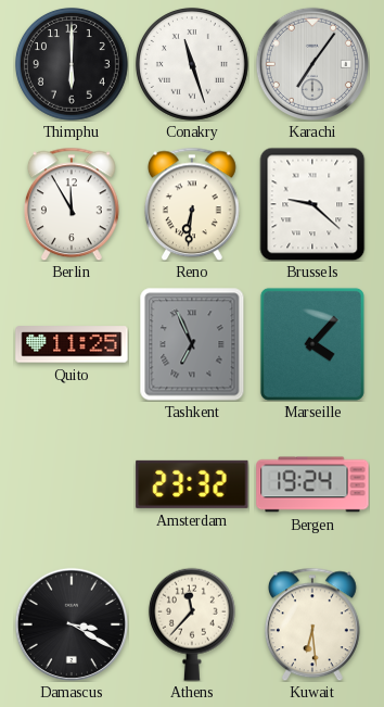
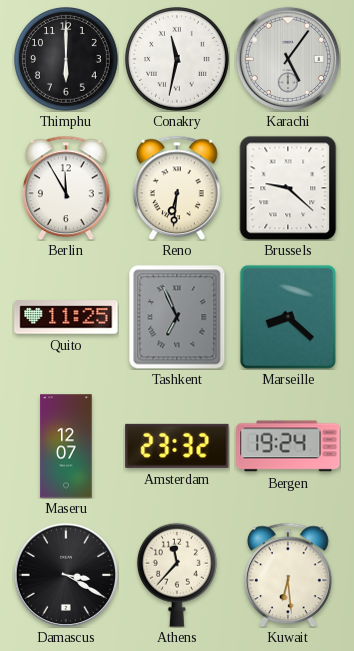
Conakry: 11:27 -> 11:32
Karachi: 7:06 -> 5:06
Marseille: 4:07 -> 8:22
Maseru: none -> 12:07
